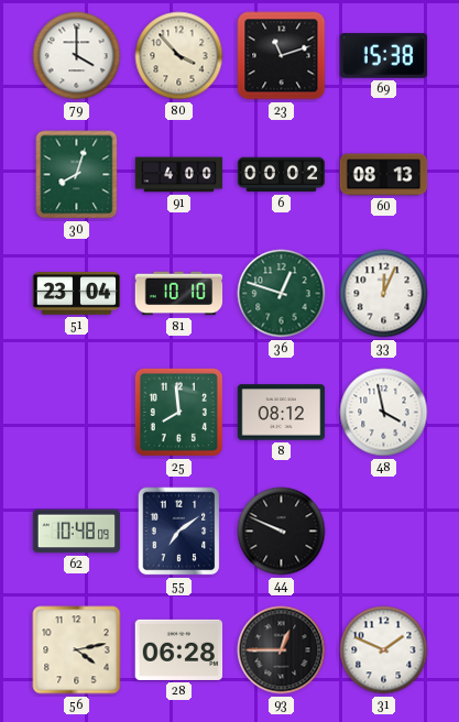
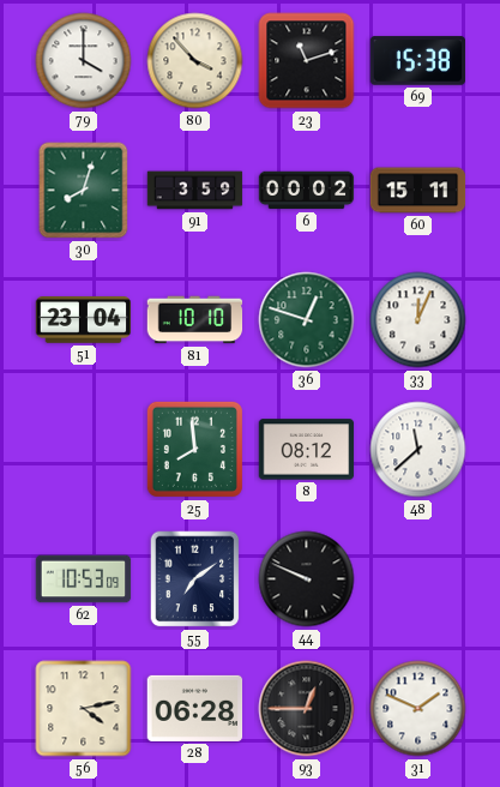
91: 4:00 -> 3:59
60: 08:13 -> 15:11
48: 3:58 -> 11:38
62: 10:48 -> 10:53
